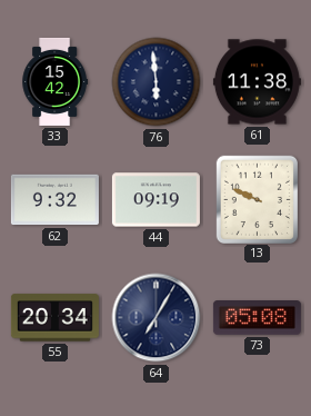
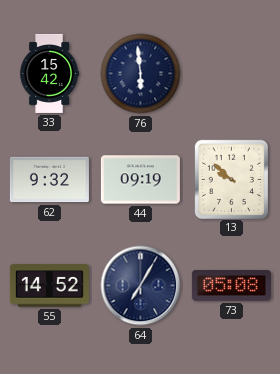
61: 11:38 -> none
13: 9:49 -> 9:52
55: 20:34 -> 14:52
